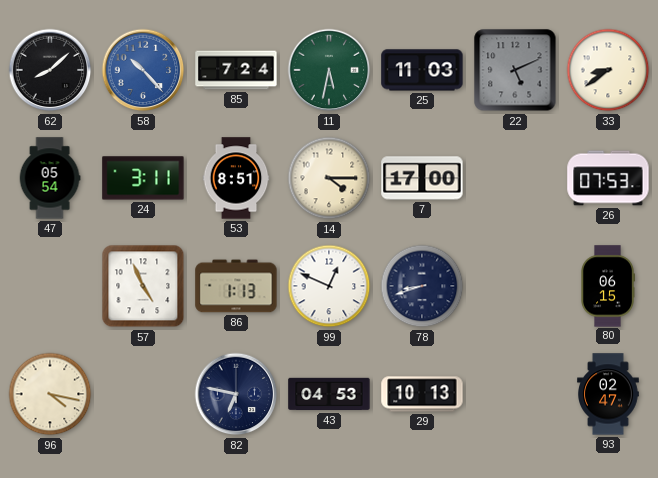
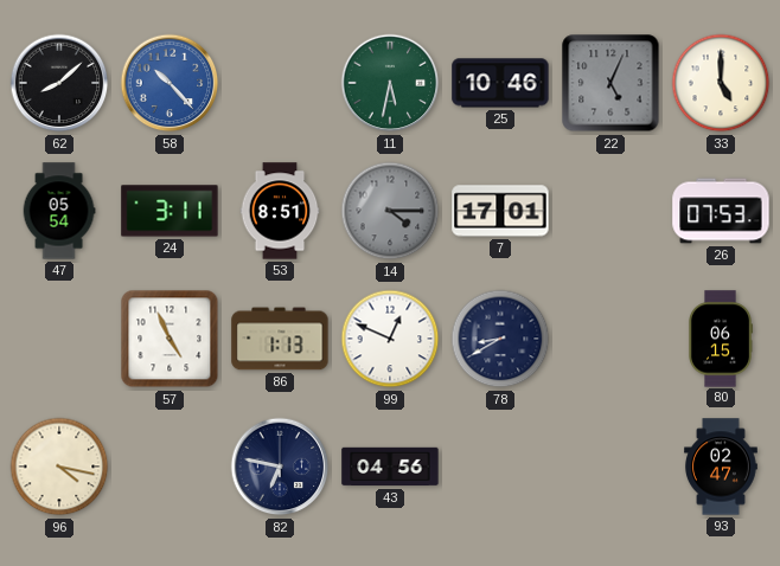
85: 7:24 -> none
25: 11:03 -> 10:46
22: 5:11 -> 5:04
33: 8:39 -> 5:00
14 dial: cream -> grey
7: 17:00 -> 17:01
78: 8:42 -> 8:40
43: 04:53 -> 04:56
29: 10:13 -> none
